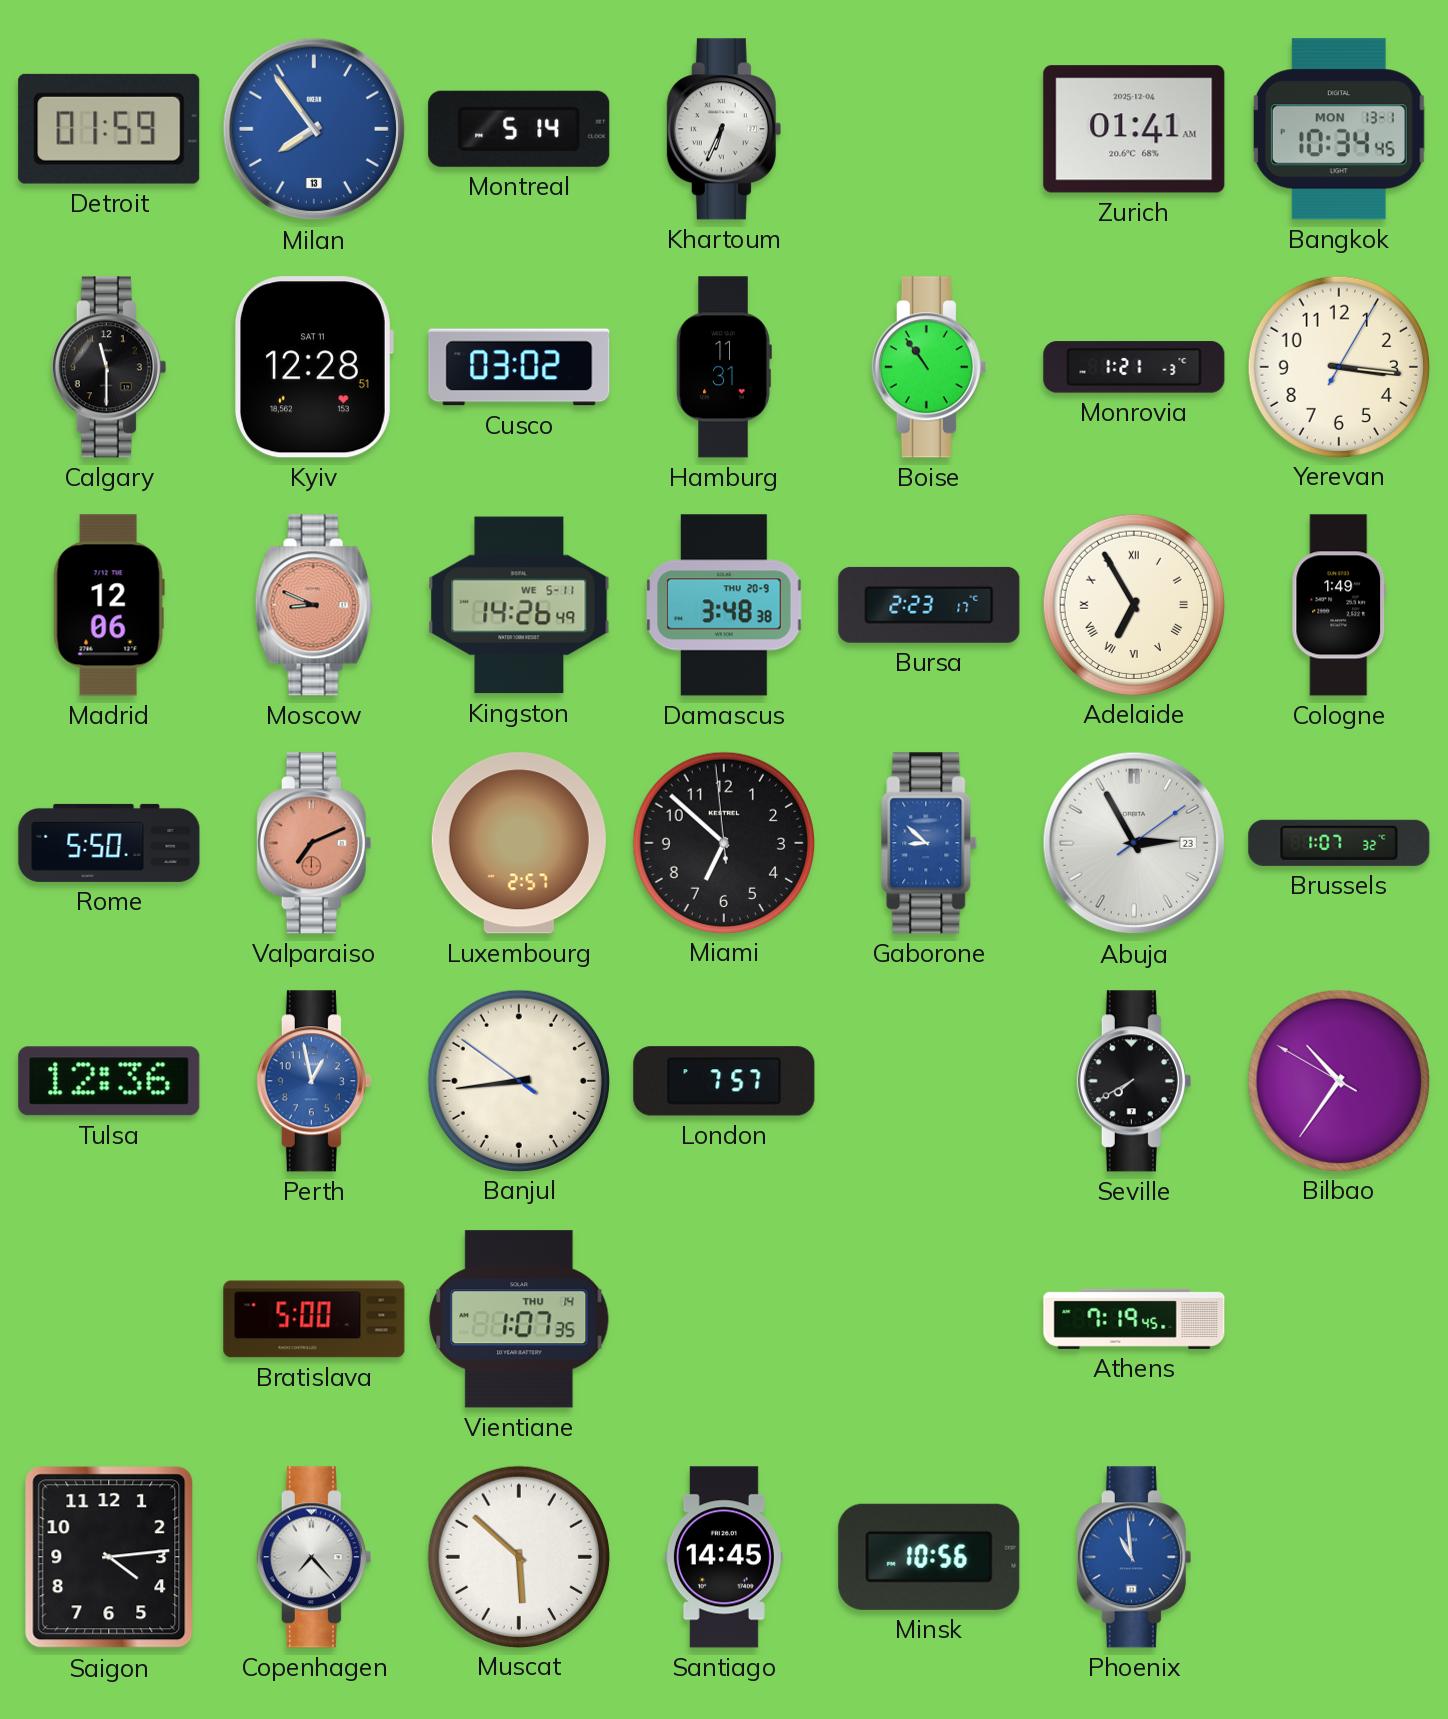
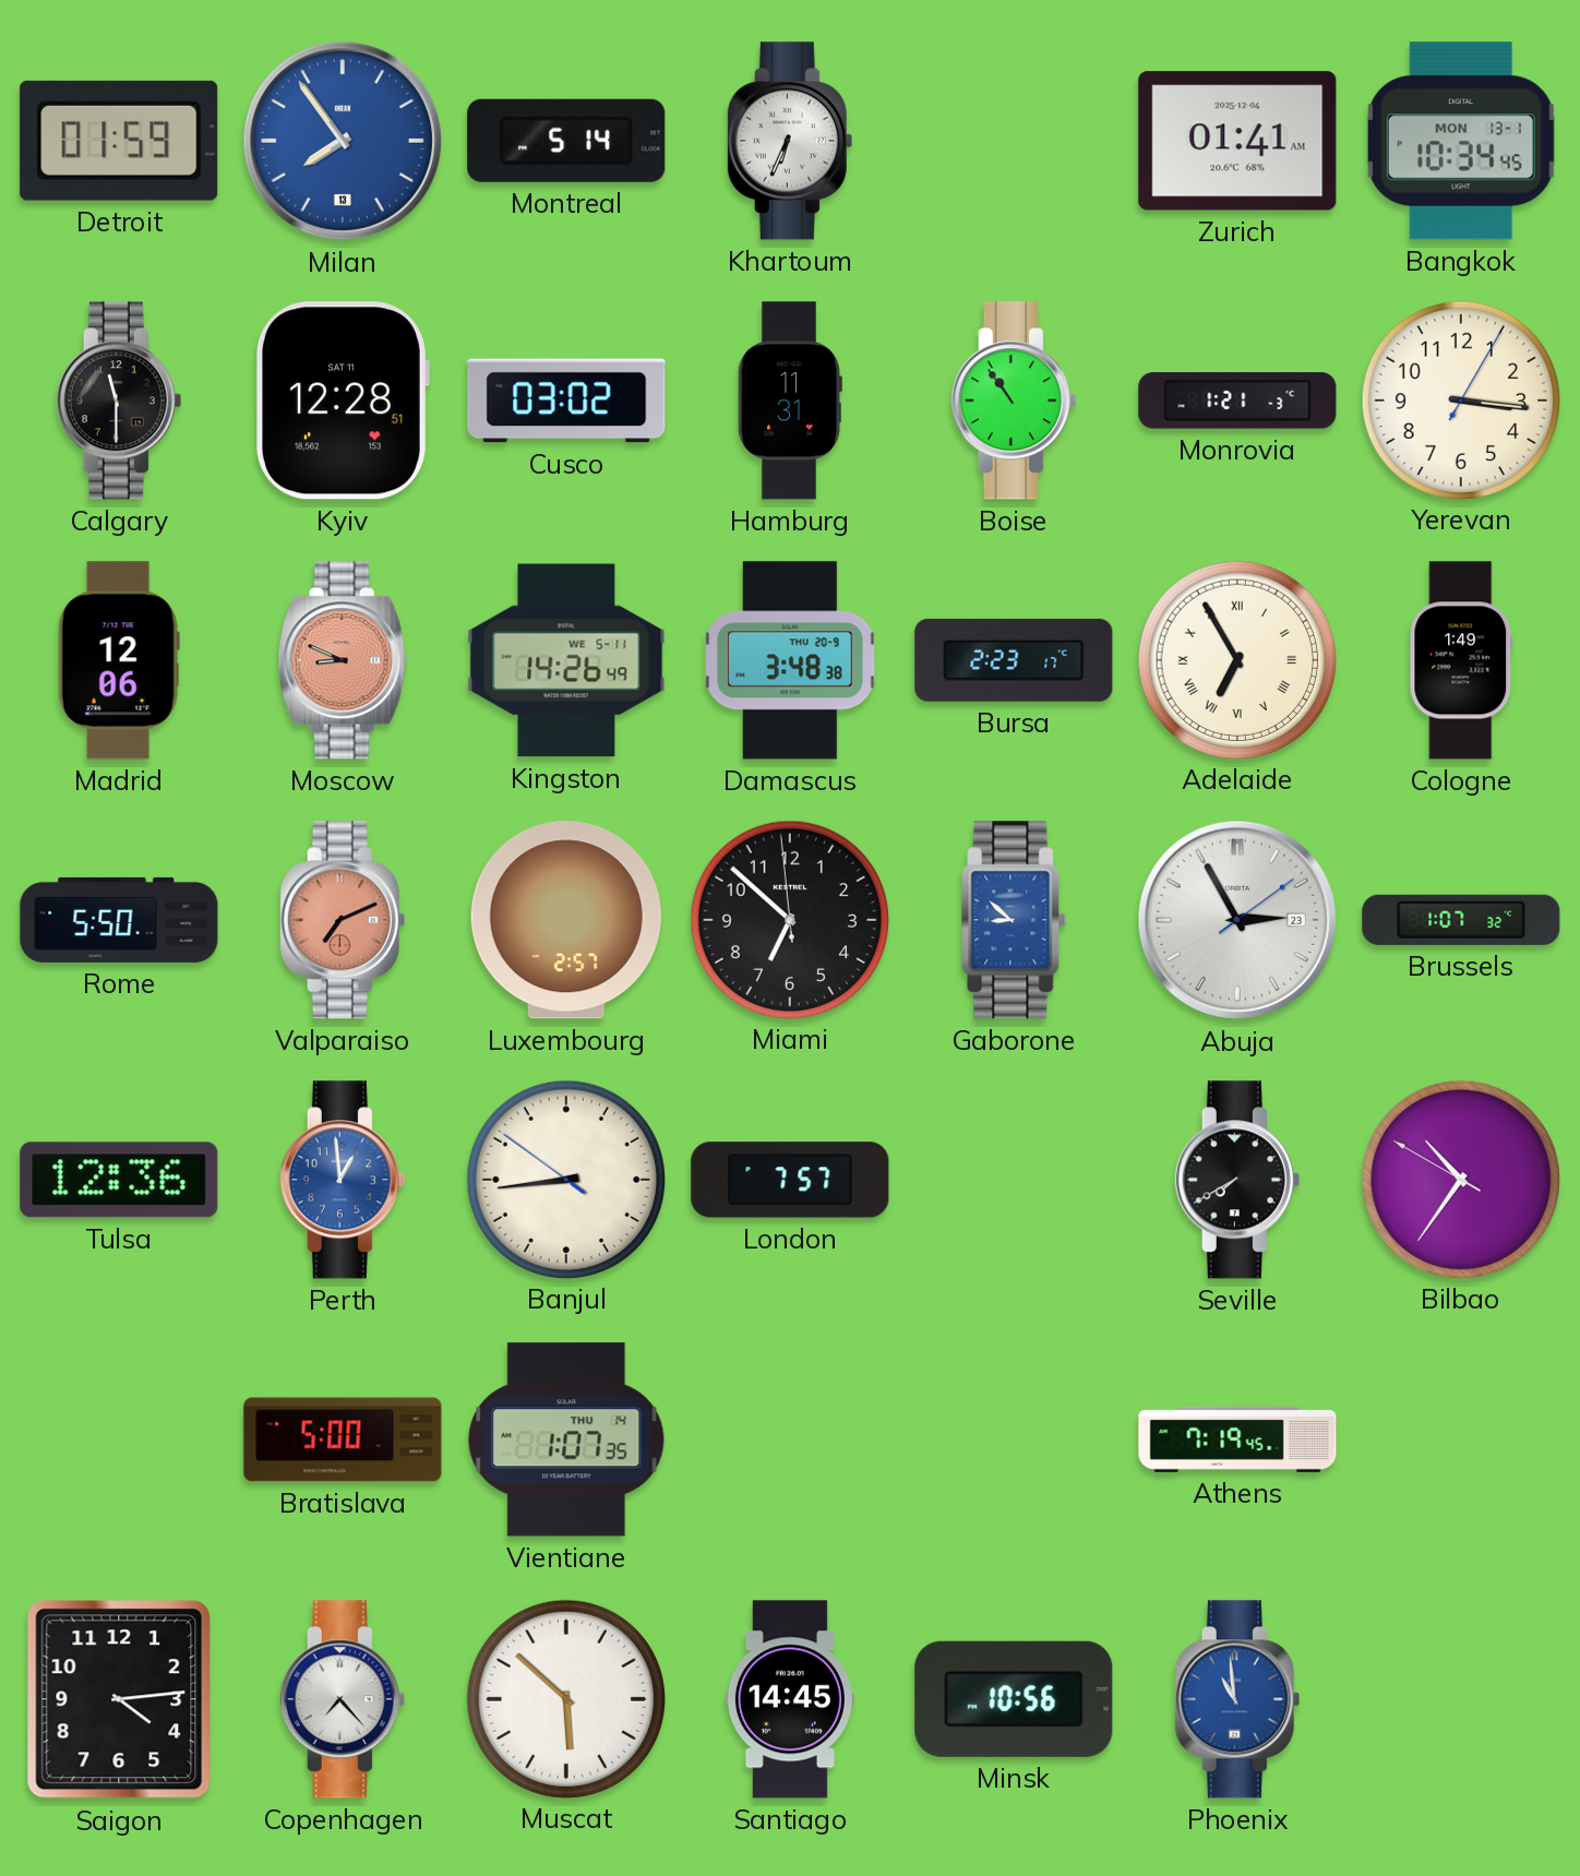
Perth: 12:58 -> 12:59
